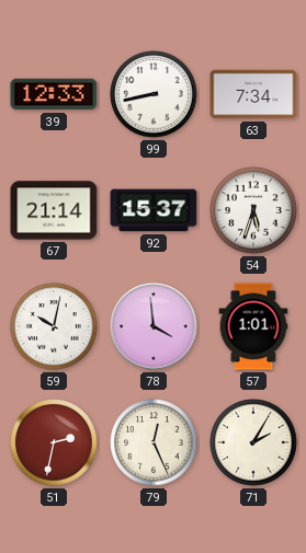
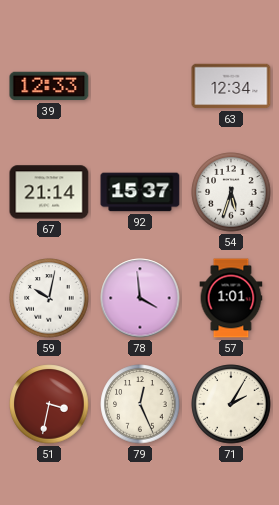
99: 8:43 -> none
63: 7:34 -> 12:34
51: 2:32 -> 3:32
